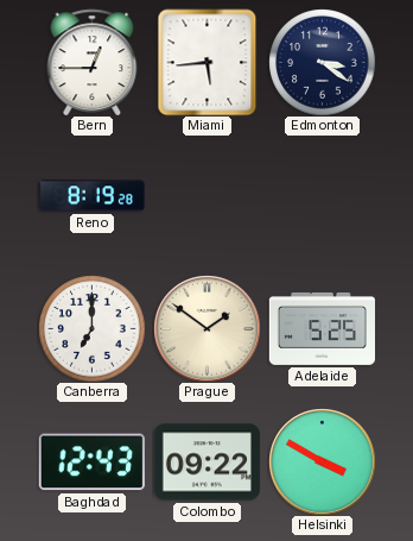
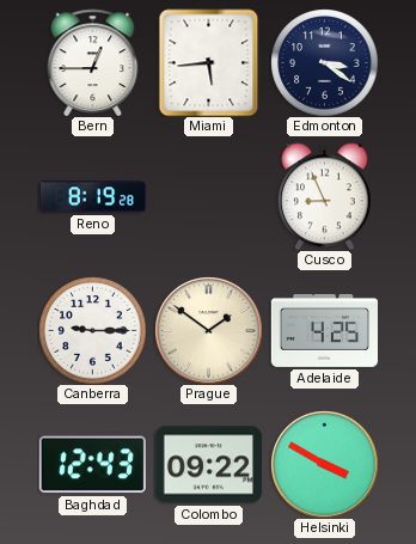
Cusco: none -> 8:56
Canberra: 7:00 -> 9:15
Adelaide: 5:25 -> 4:25
